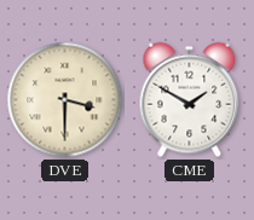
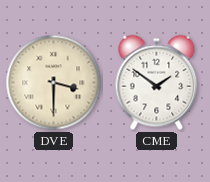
CME: 1:50 -> 1:51
